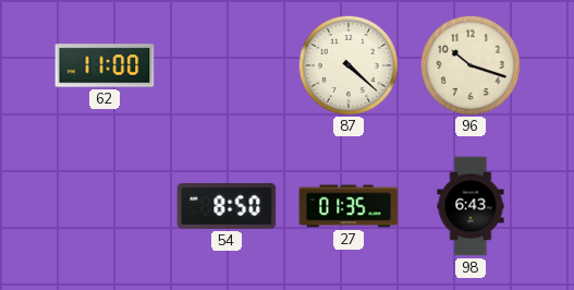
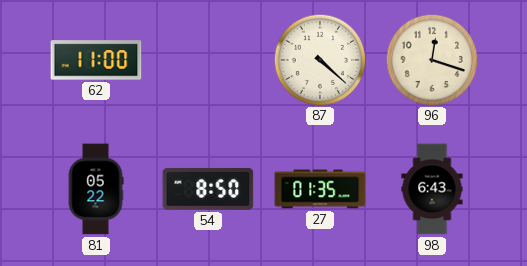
96: 10:18 -> 12:18
81: none -> 05:22
